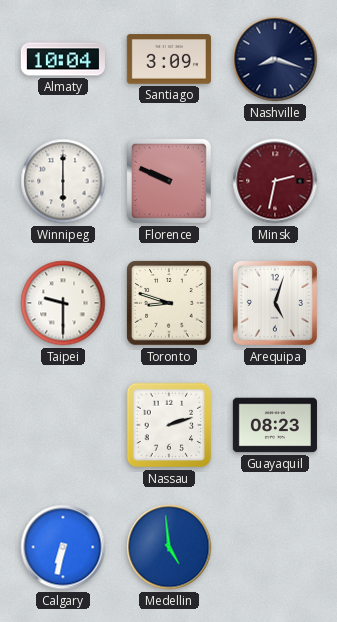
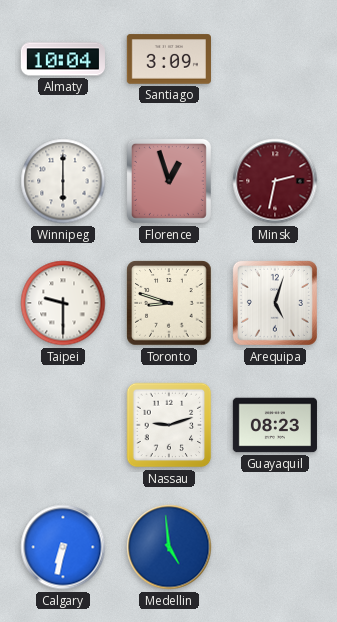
Nashville: 8:18 -> none
Florence: 9:49 -> 12:57
Nassau: 2:12 -> 9:12
